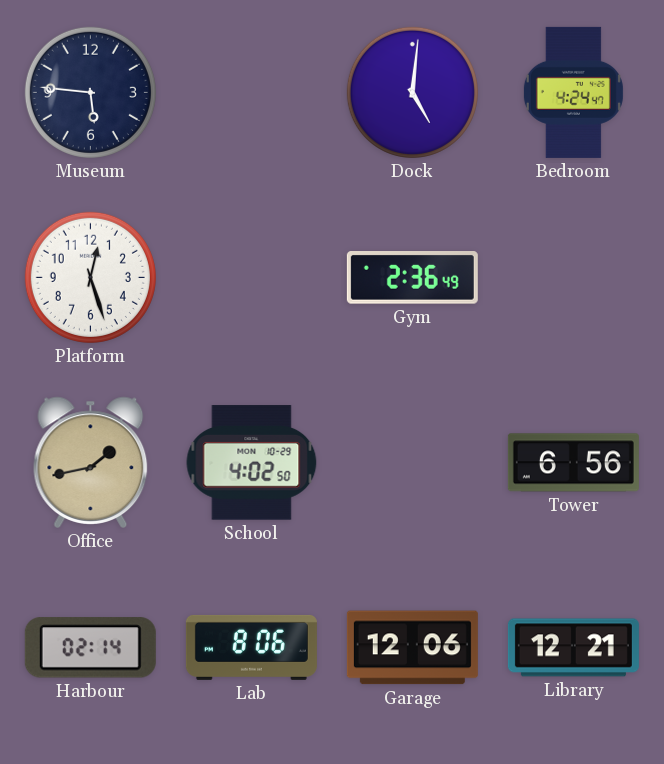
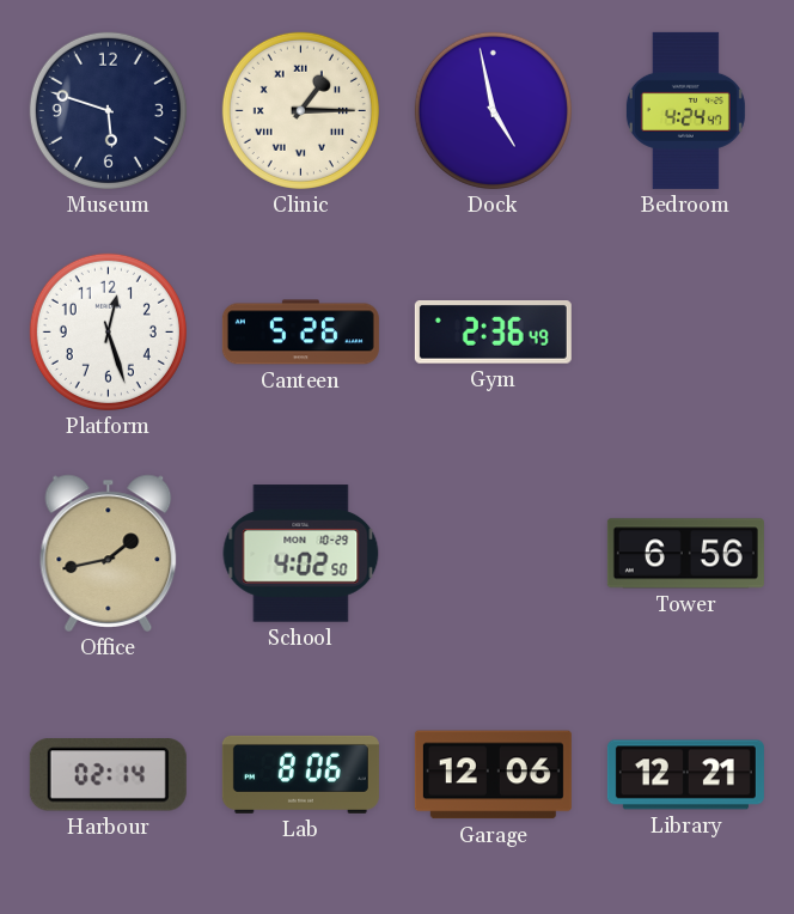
Museum: 5:46 -> 5:48
Clinic: none -> 1:15
Dock: 5:01 -> 4:58
Canteen: none -> 5:26
